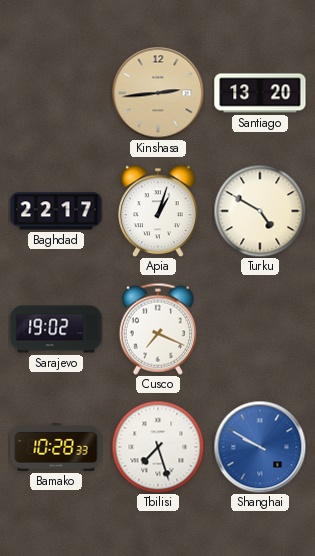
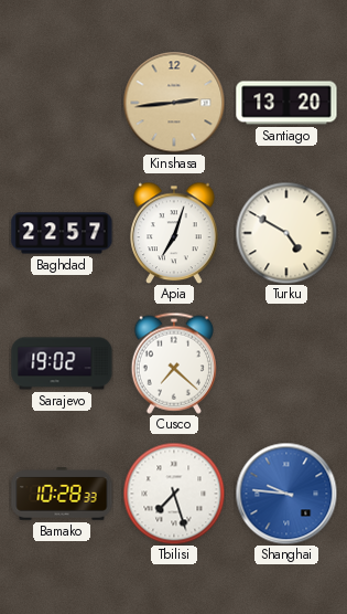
Baghdad: 22:17 -> 22:57
Apia: 1:03 -> 7:03
Cusco: 7:19 -> 7:22
Shanghai: 9:50 -> 9:46
